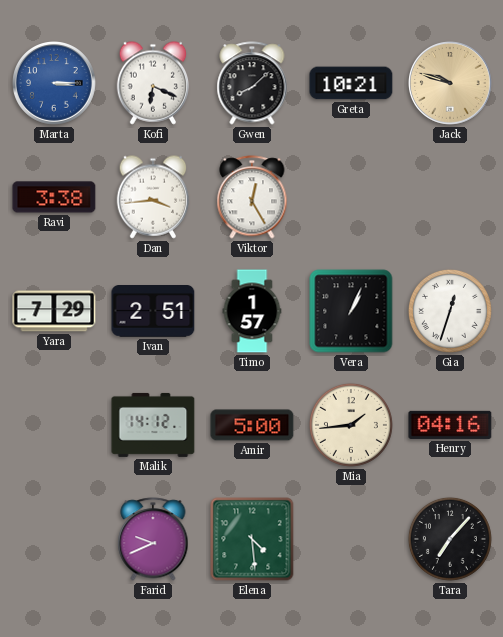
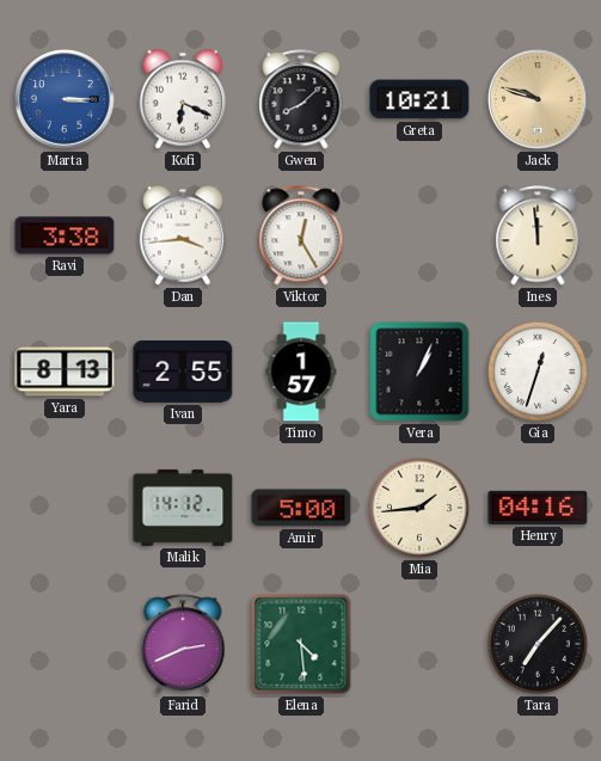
Ines: none -> 11:59
Yara: 7:29 -> 8:13
Ivan: 2:51 -> 2:55
Farid: 9:41 -> 2:41
